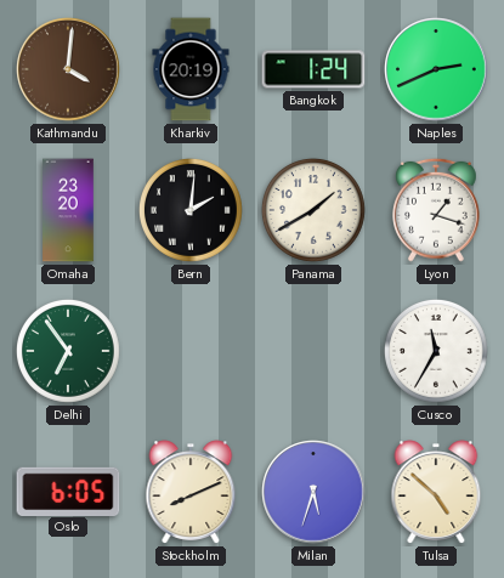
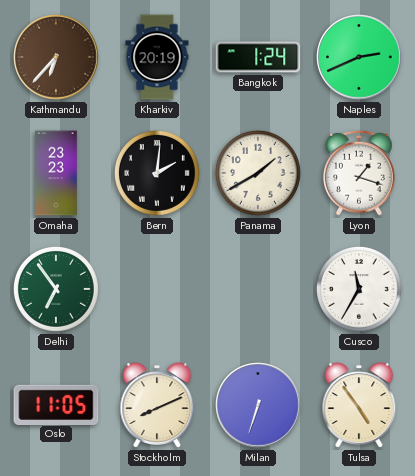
Kathmandu: 4:01 -> 6:37
Omaha: 23:20 -> 23:23
Oslo: 6:05 -> 11:05
Milan: 5:33 -> 6:33
Tulsa: 4:52 -> 4:54
